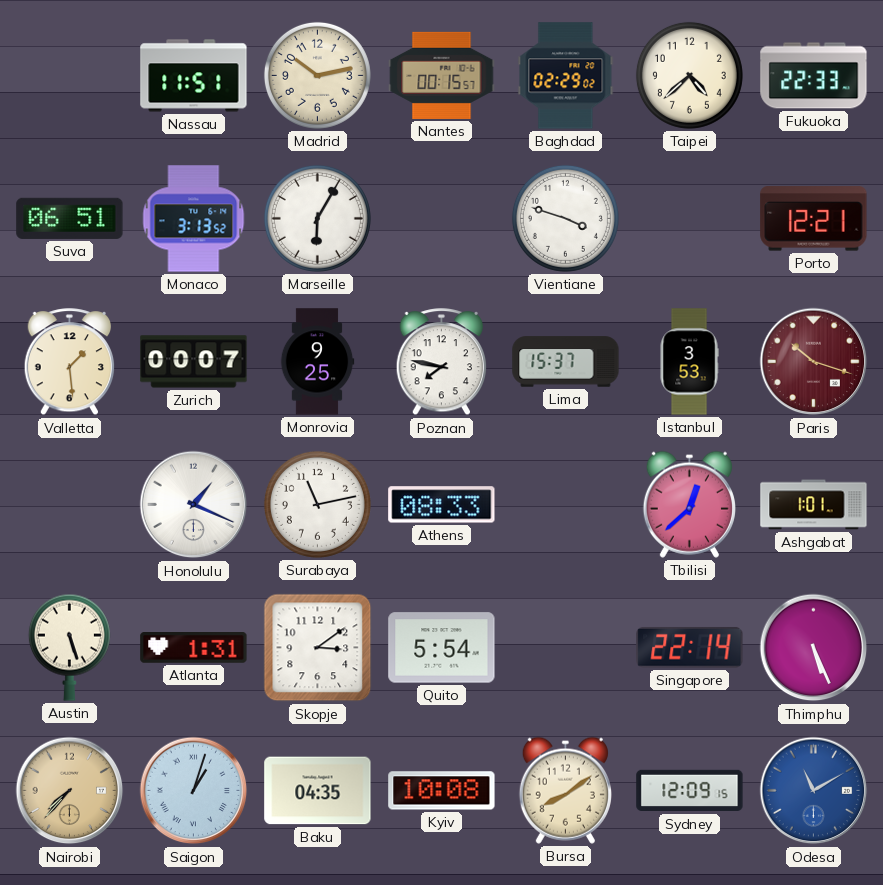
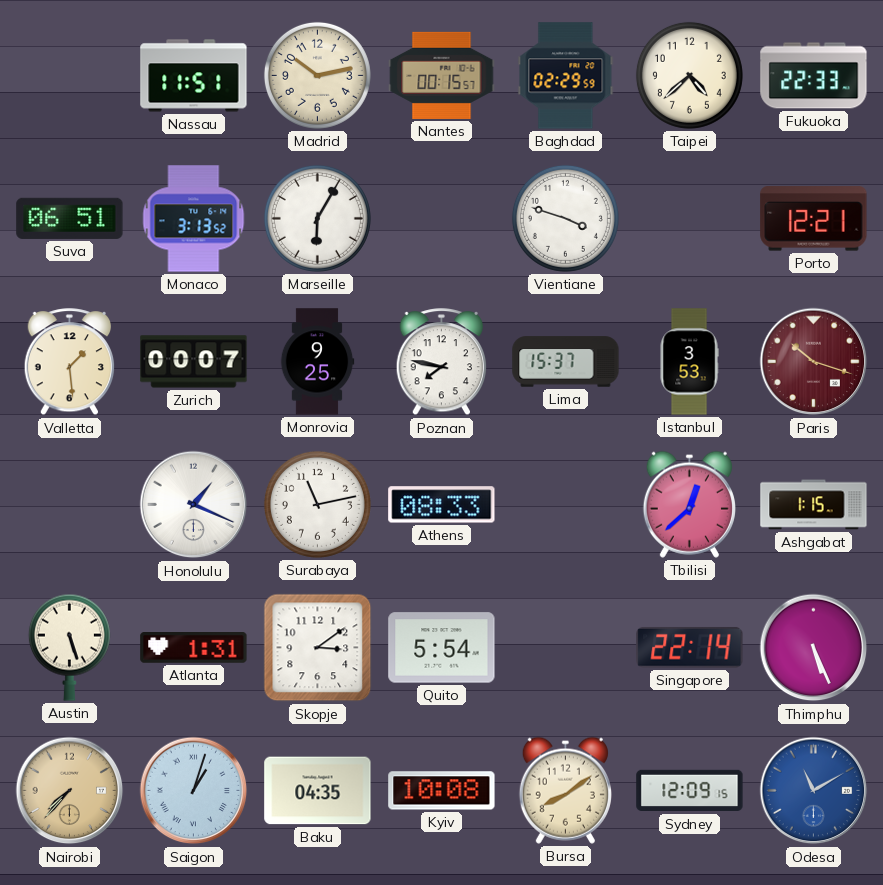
Baghdad: 02:29:02 -> 02:29:59
Ashgabat: 1:01 -> 1:15
